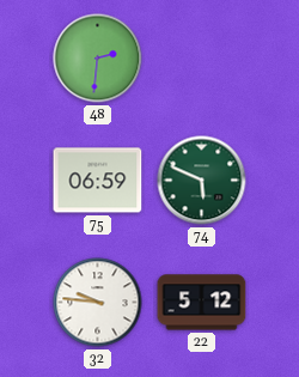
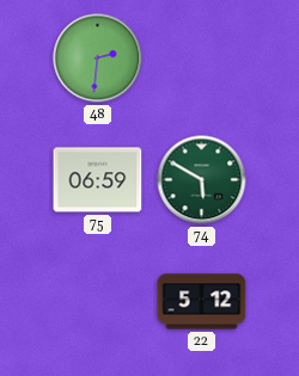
74: 5:49 -> 5:50
32: 9:46 -> none
